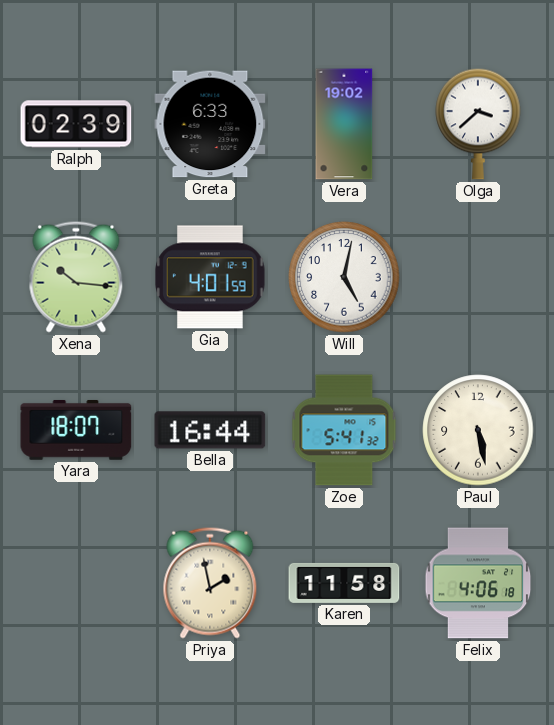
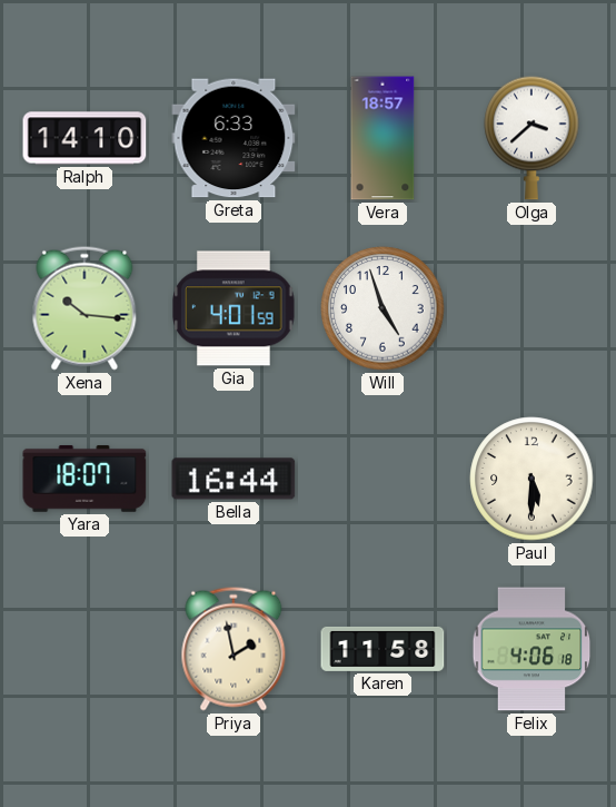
Ralph: 02:39 -> 14:10
Vera: 19:02 -> 18:57
Will: 5:02 -> 4:57
Zoe: 5:41 -> none
Paul: 5:28 -> 5:30
